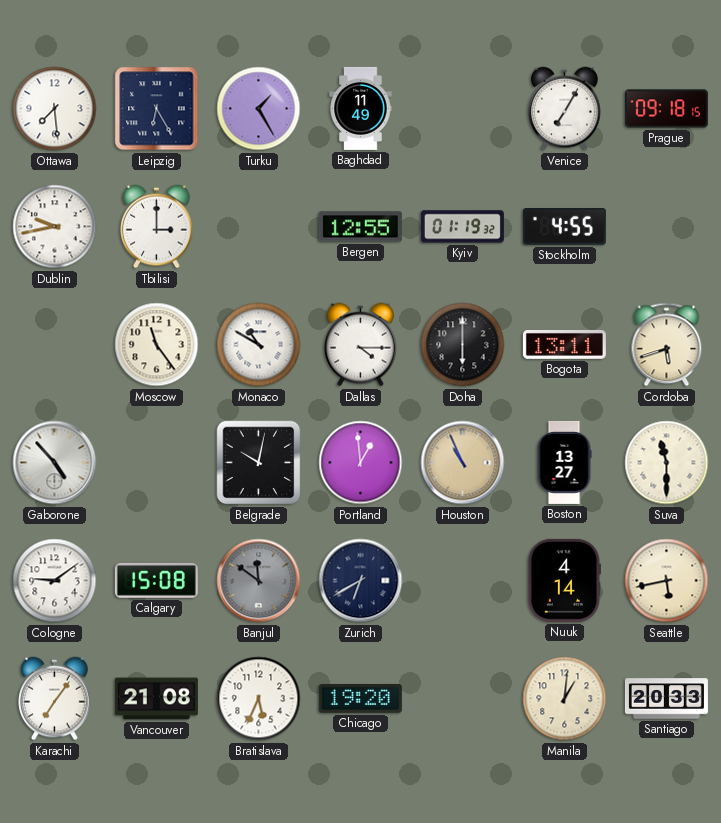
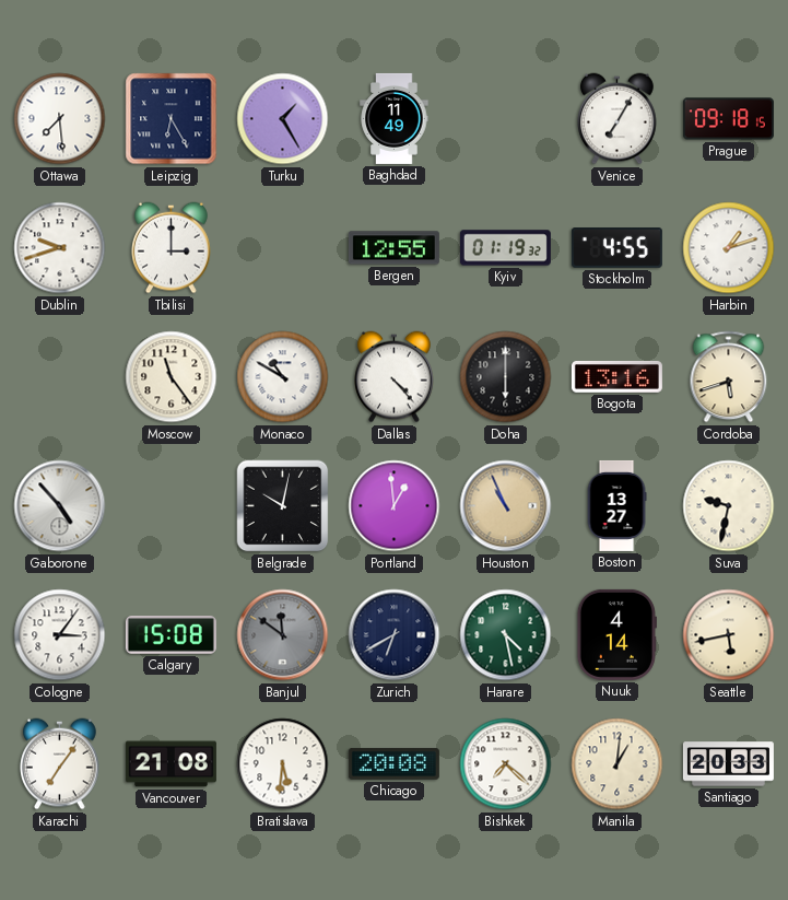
Dublin: 9:43 -> 9:42
Harbin: none -> 1:12
Dallas: 4:15 -> 4:23
Bogota: 13:11 -> 13:16
Suva: 11:30 -> 9:32
Cologne: 9:09 -> 3:06
Harare: none -> 4:28
Bratislava: 5:34 -> 5:31
Chicago: 19:20 -> 20:08
Bishkek: none -> 7:22
